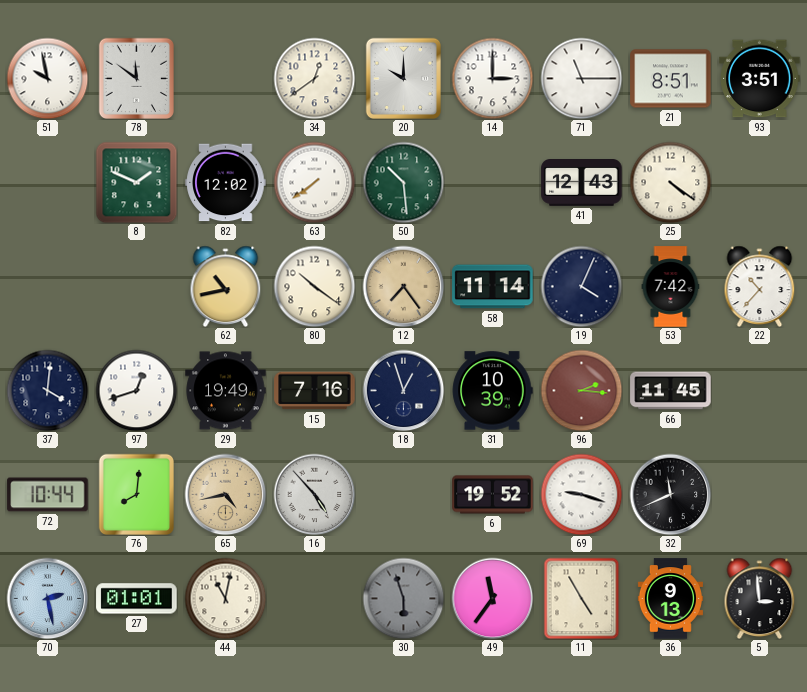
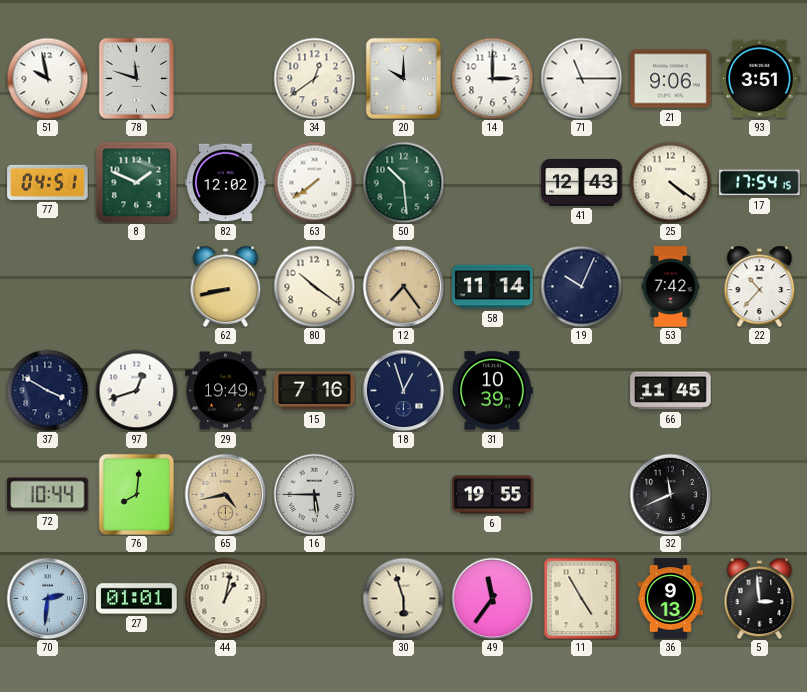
78: 11:51 -> 11:48
21: 8:51 -> 9:06
77: none -> 04:51
17: none -> 17:54
62: 10:43 -> 8:43
19: 4:04 -> 10:04
37: 4:01 -> 3:50
96: 2:16 -> none
16: 4:53 -> 5:45
6: 19:52 -> 19:55
69: 9:18 -> none
70: 2:28 -> 2:31
44: 11:02 -> 1:02
30 dial: grey -> cream
